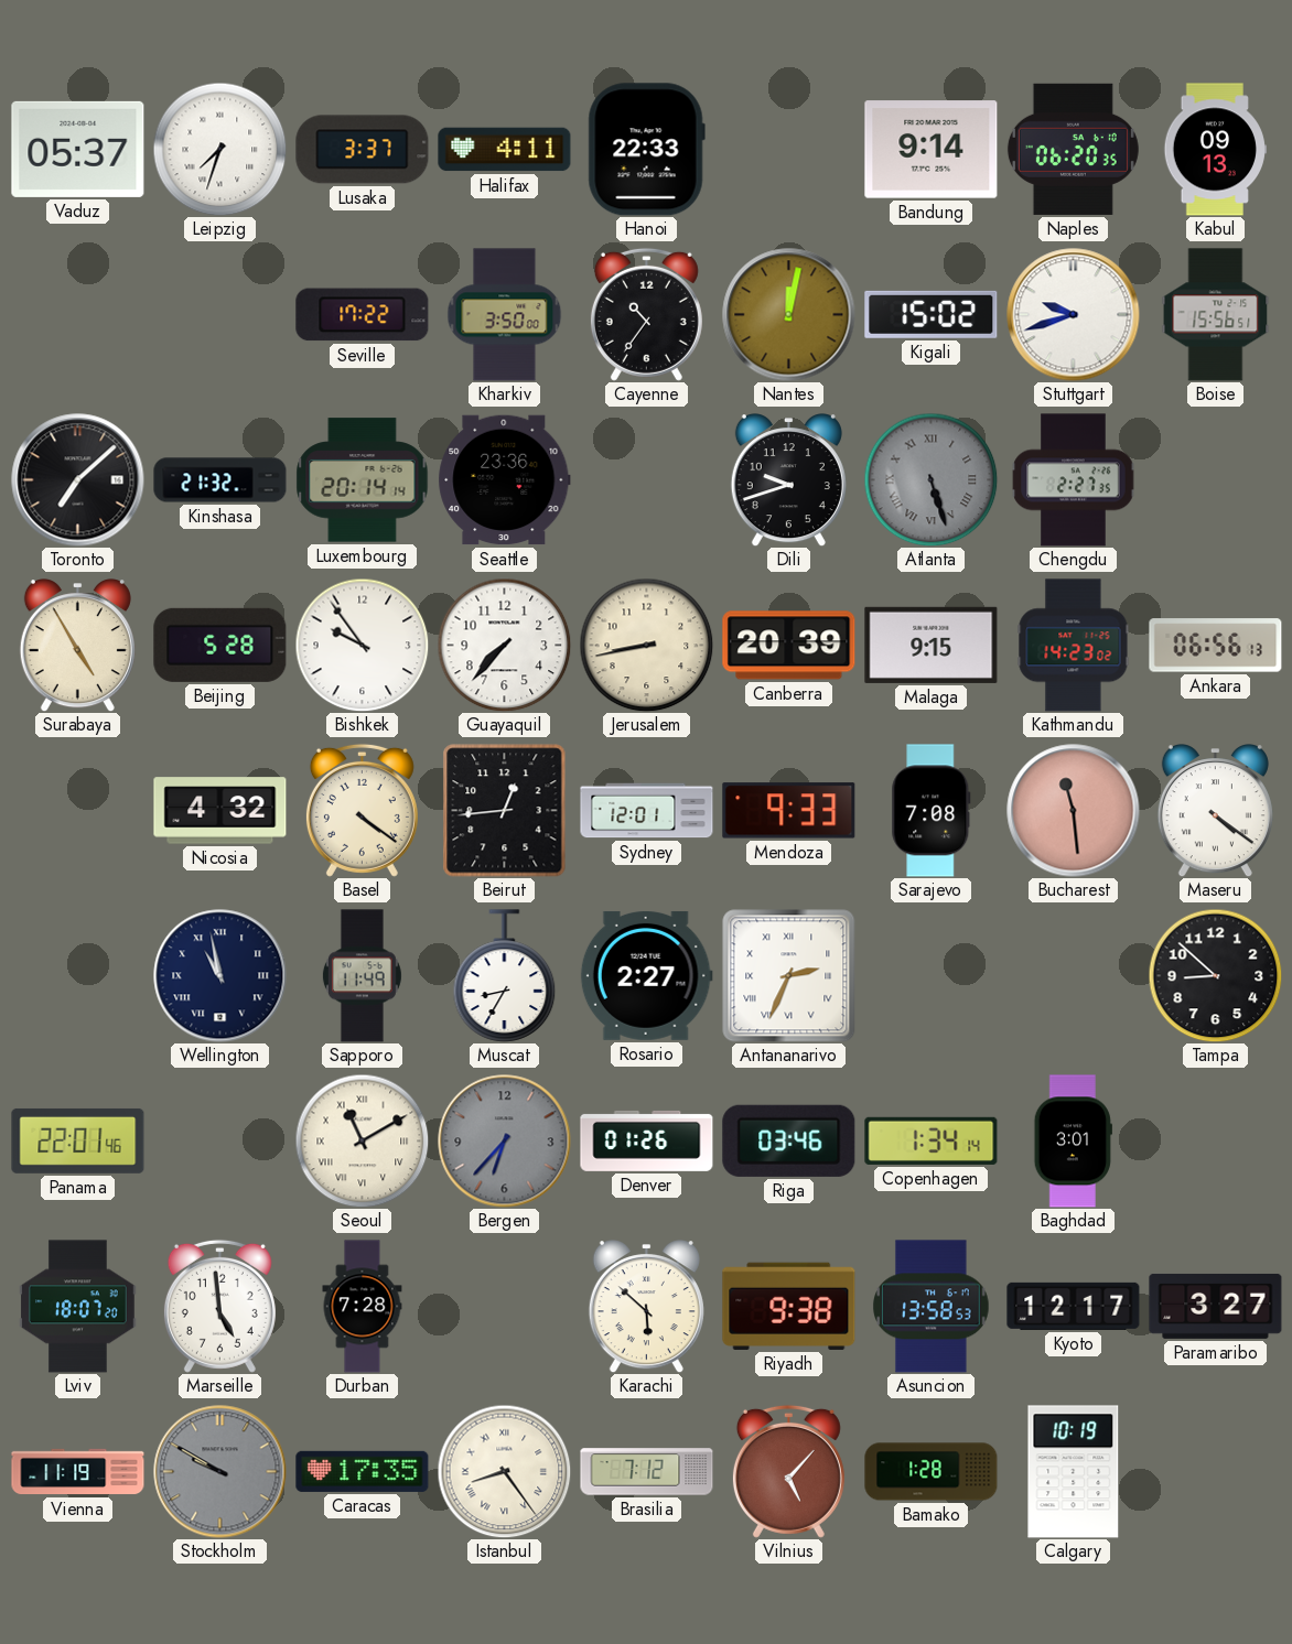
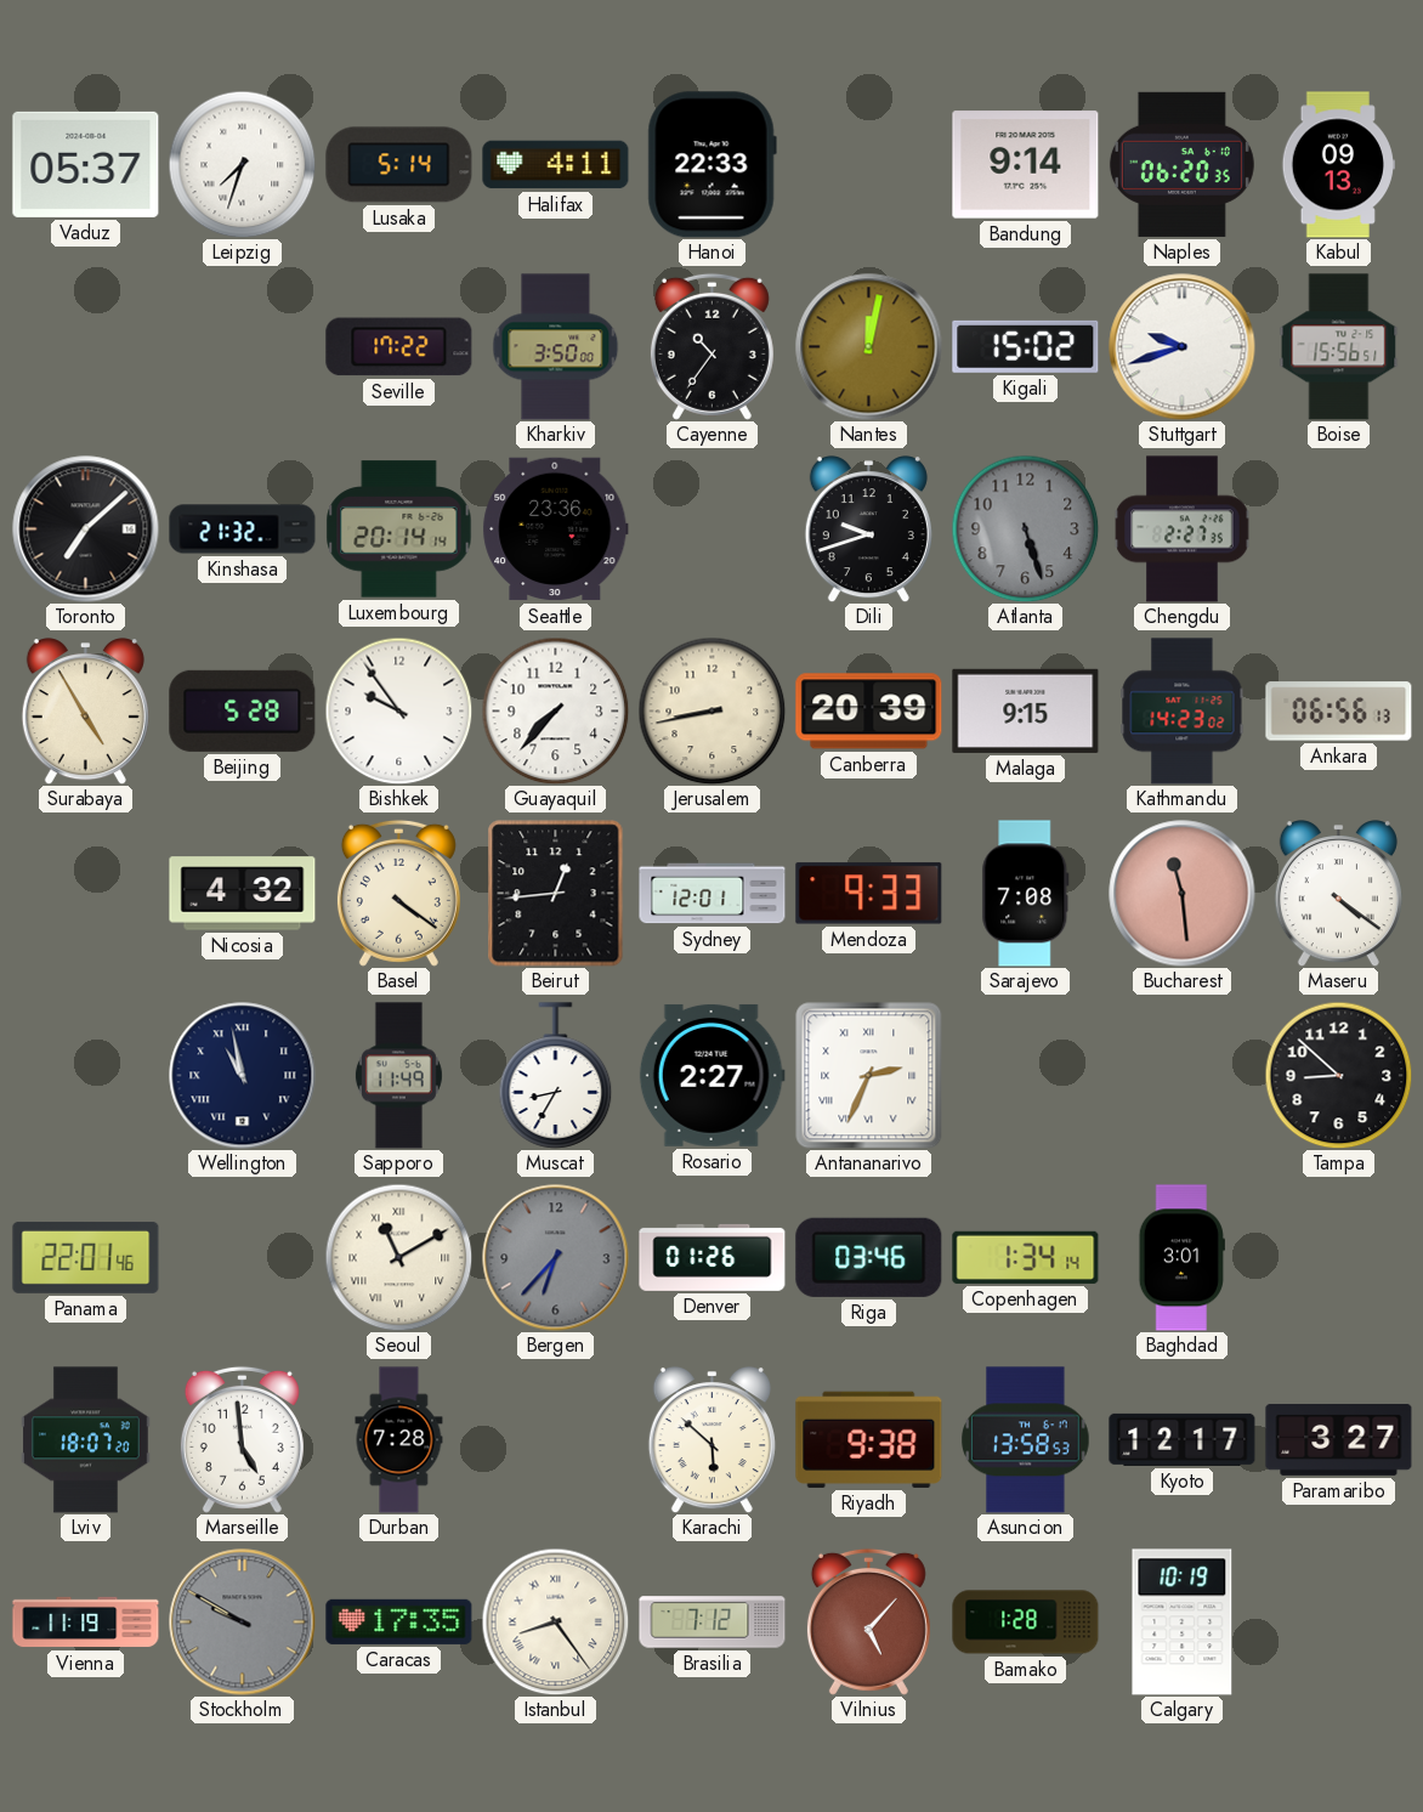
Lusaka: 3:37 -> 5:14
Atlanta numerals: Roman -> Arabic
